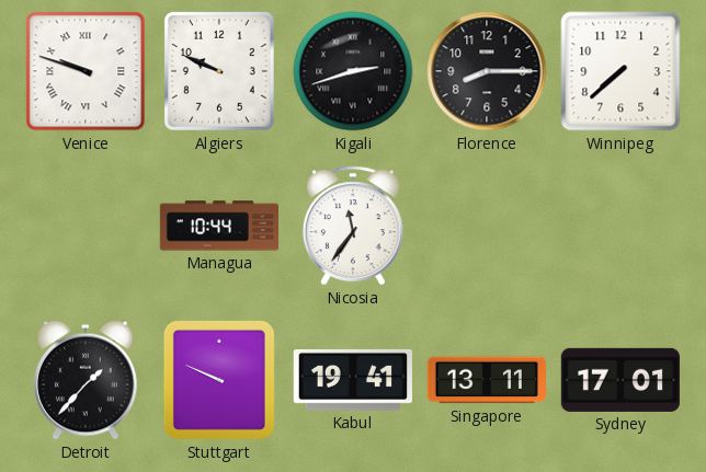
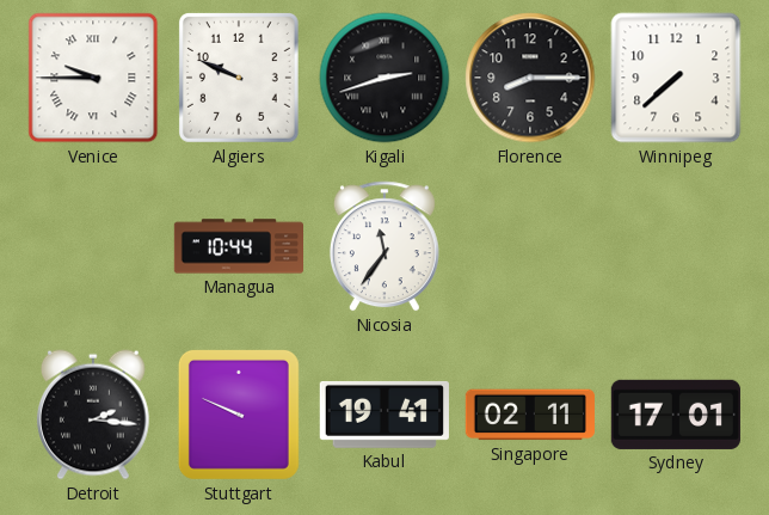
Venice: 9:48 -> 9:45
Detroit: 1:37 -> 2:16
Singapore: 13:11 -> 02:11
